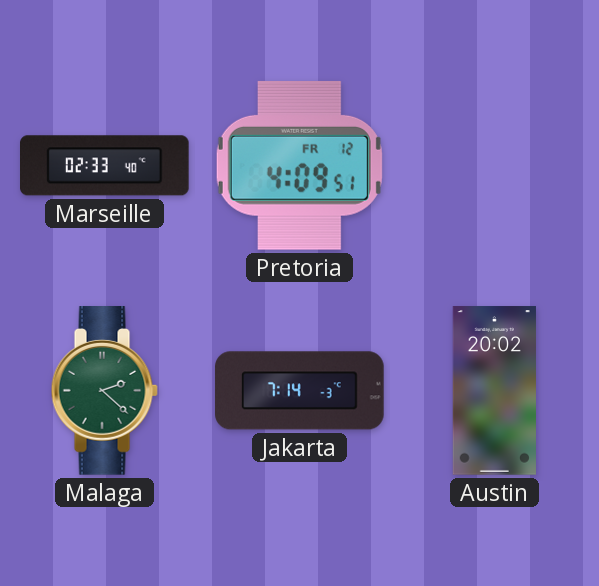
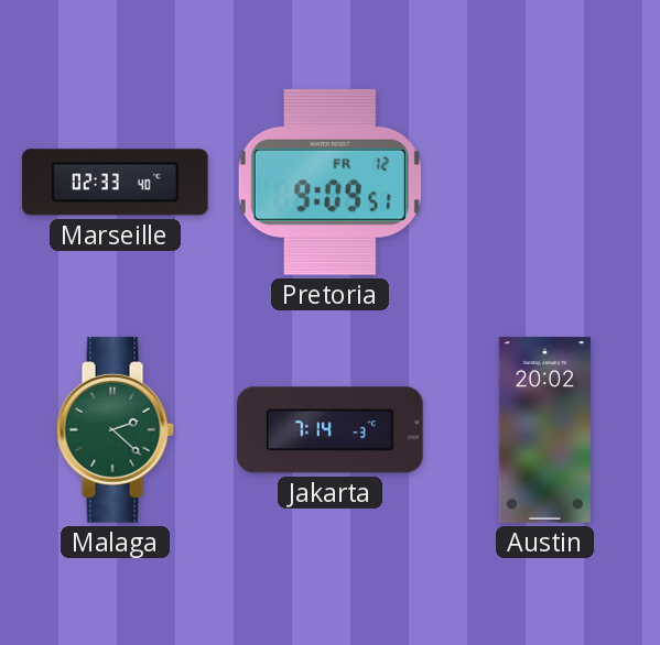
Pretoria: 4:09 -> 9:09
